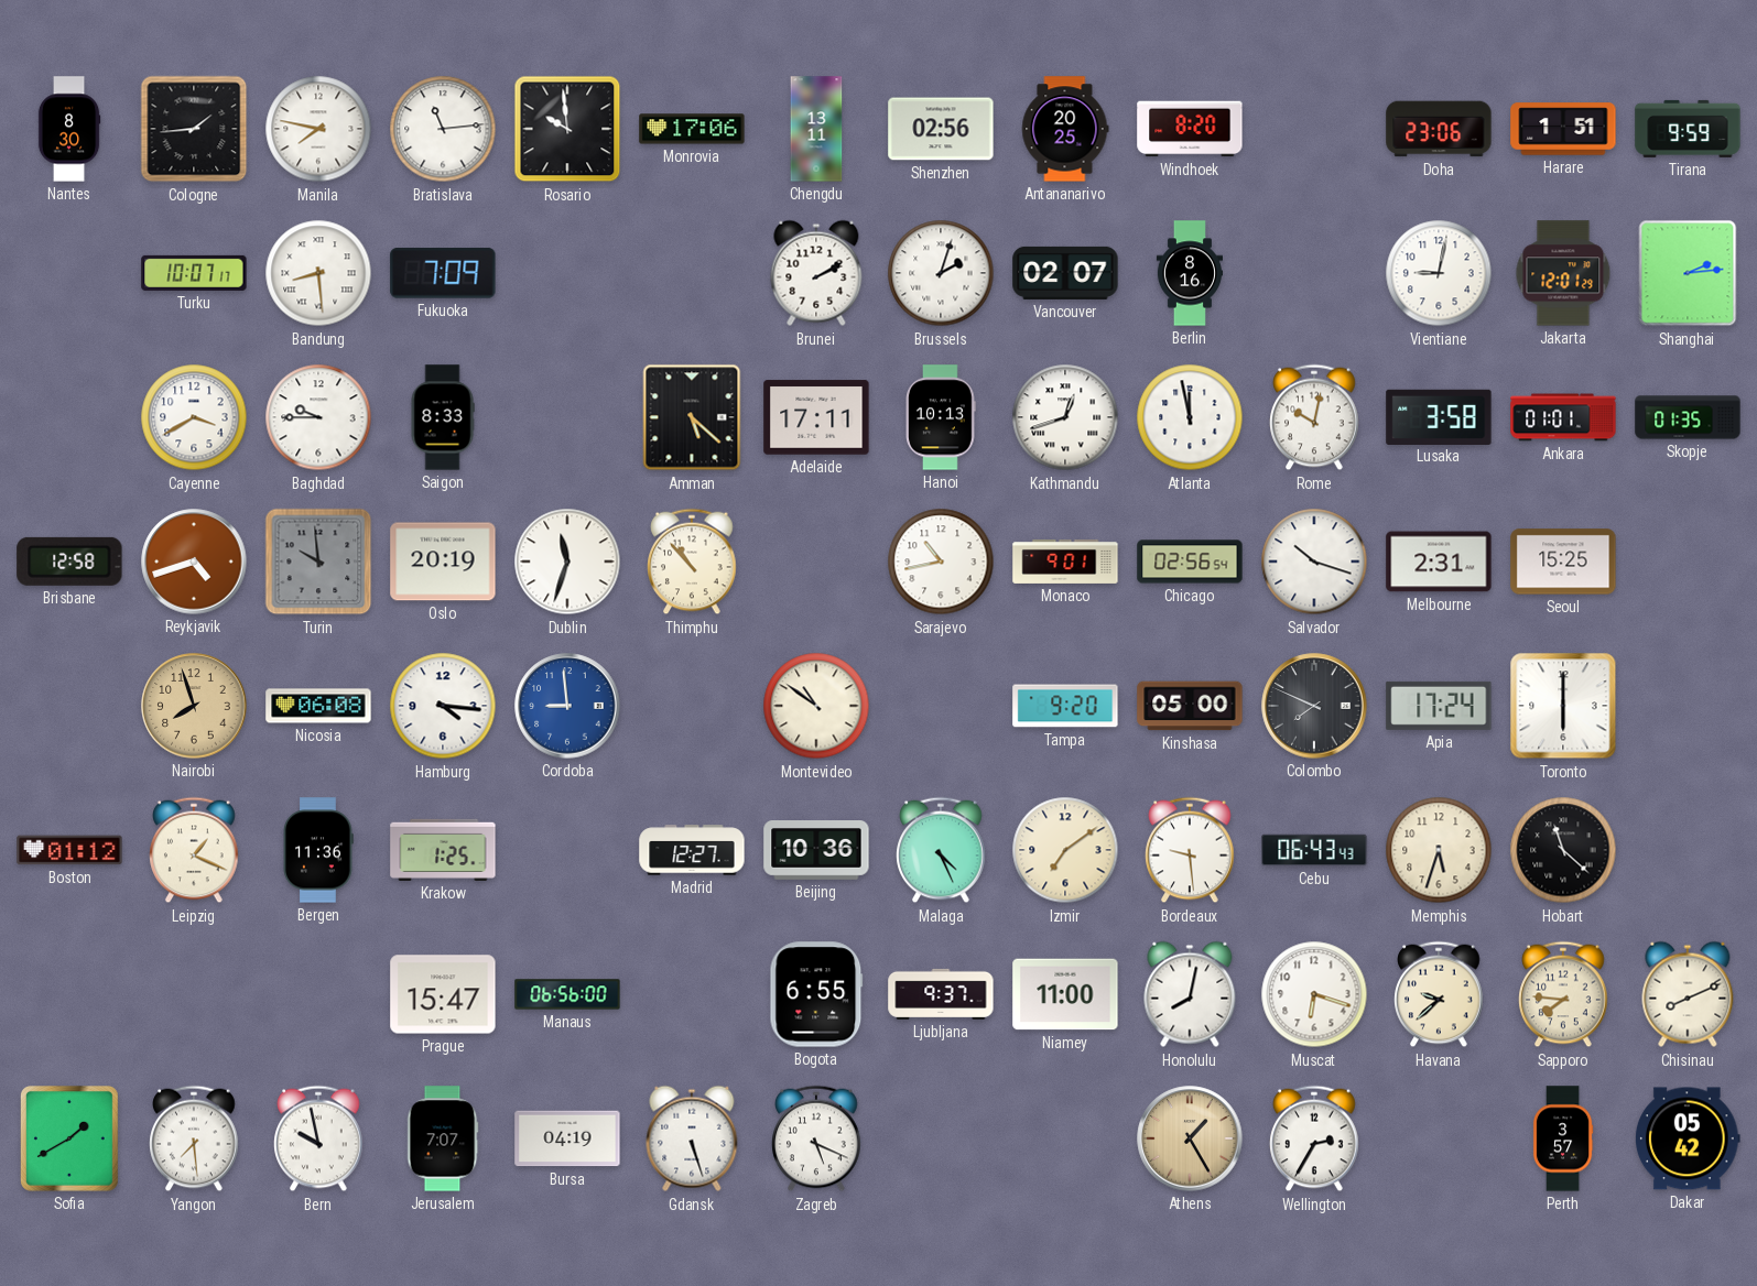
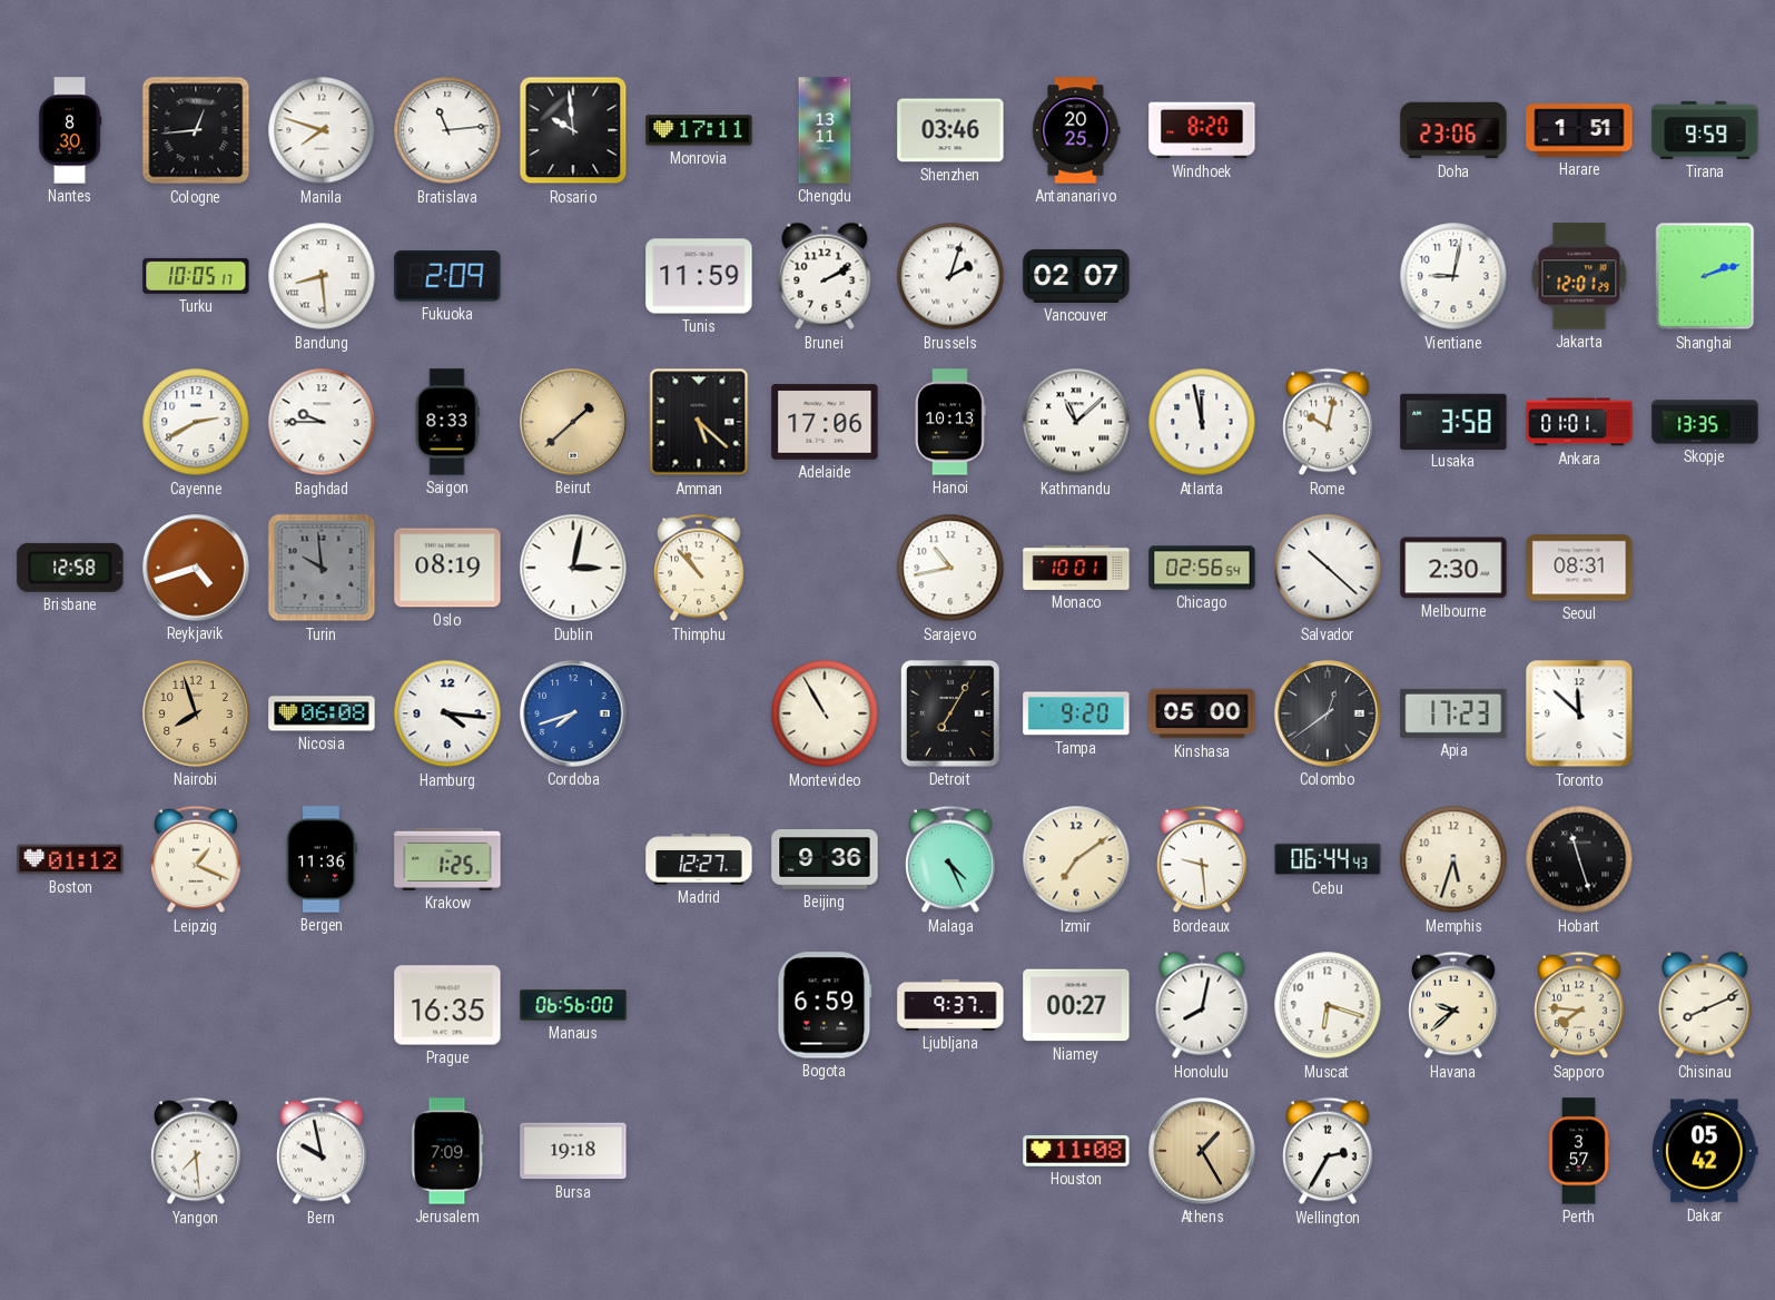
Cologne: 1:44 -> 12:44
Manila: 7:47 -> 7:48
Monrovia: 17:06 -> 17:11
Shenzhen: 02:56 -> 03:46
Turku: 10:07 -> 10:05
Fukuoka: 7:09 -> 2:09
Tunis: none -> 11:59
Berlin: 8:16 -> none
Shanghai: 2:14 -> 2:12
Cayenne: 3:40 -> 2:40
Beirut: none -> 1:38
Adelaide: 17:11 -> 17:06
Kathmandu: 12:42 -> 11:08
Skopje: 01:35 -> 13:35
Oslo: 20:19 -> 08:19
Dublin: 11:33 -> 3:02
Monaco: 9:01 -> 10:01
Salvador: 10:18 -> 10:22
Melbourne: 2:31 -> 2:30
Seoul: 15:25 -> 08:31
Cordoba: 8:59 -> 7:42
Montevideo: 10:51 -> 10:55
Detroit: none -> 7:05
Colombo: 7:49 -> 12:39
Apia: 17:24 -> 17:23
Toronto: 6:00 -> 11:52
Beijing: 10:36 -> 9:36
Cebu: 06:43 -> 06:44
Hobart: 11:22 -> 11:27
Prague: 15:47 -> 16:35
Bogota: 6:55 -> 6:59
Niamey: 11:00 -> 00:27
Sofia: 1:40 -> none
Jerusalem: 7:07 -> 7:09
Bursa: 04:19 -> 19:18
Gdansk: 5:27 -> none
Zagreb: 5:19 -> none
Houston: none -> 11:08
